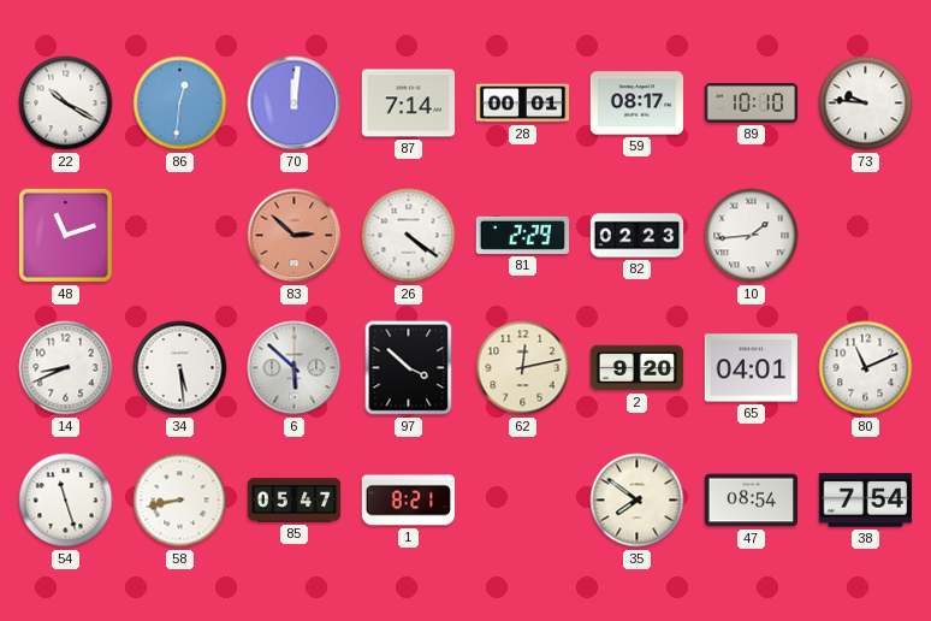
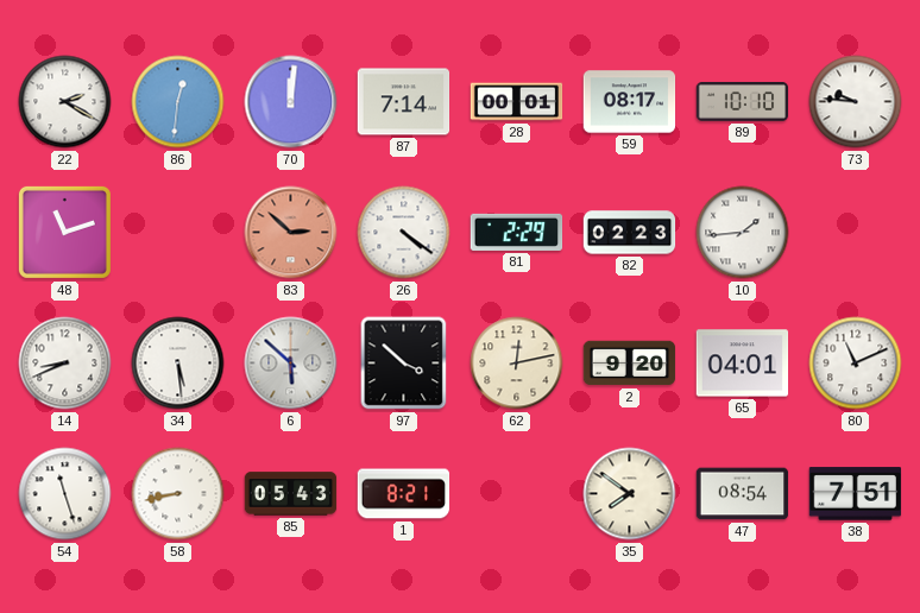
22: 10:20 -> 2:20
85: 05:47 -> 05:43
38: 7:54 -> 7:51
